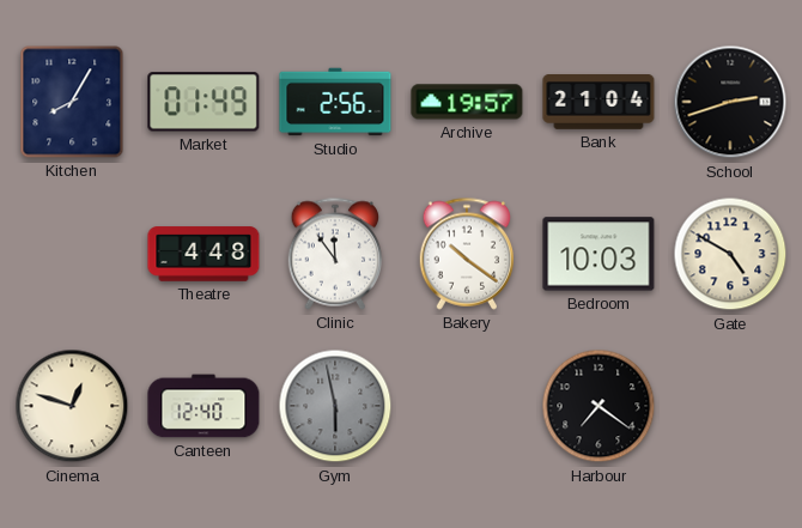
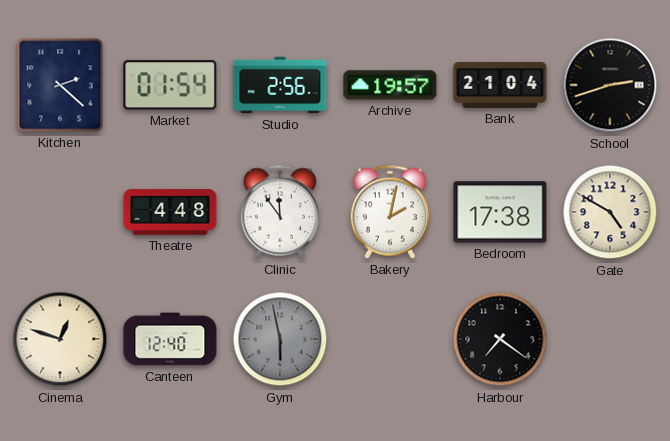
Kitchen: 8:05 -> 2:22
Market: 01:49 -> 01:54
Bakery: 10:21 -> 2:02
Bedroom: 10:03 -> 17:38
